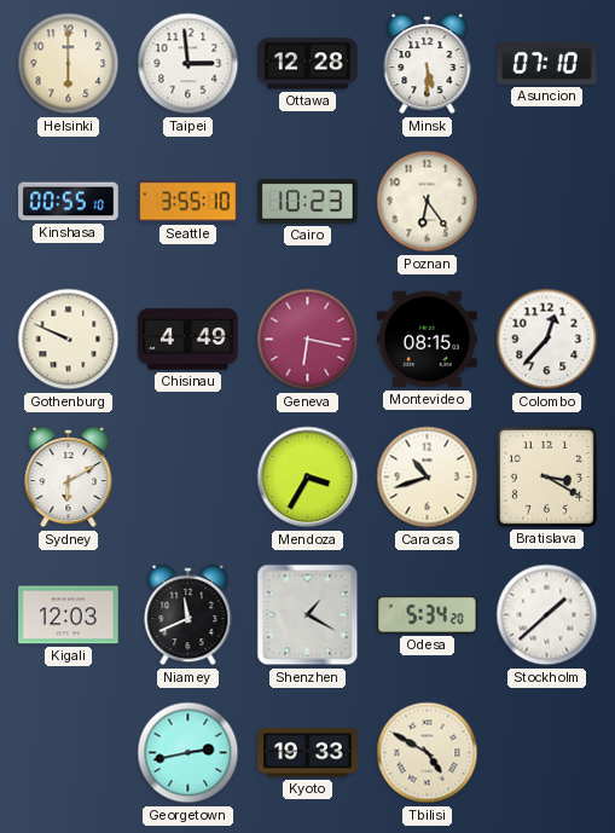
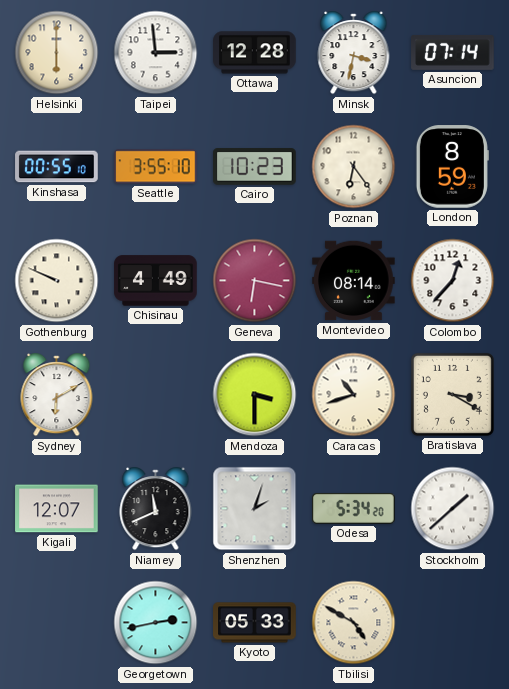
Minsk: 5:30 -> 3:32
Asuncion: 07:10 -> 07:14
London: none -> 8:59
Montevideo: 08:15 -> 08:14
Mendoza: 3:35 -> 3:30
Kigali: 12:03 -> 12:07
Shenzhen: 1:20 -> 2:03
Kyoto: 19:33 -> 05:33
